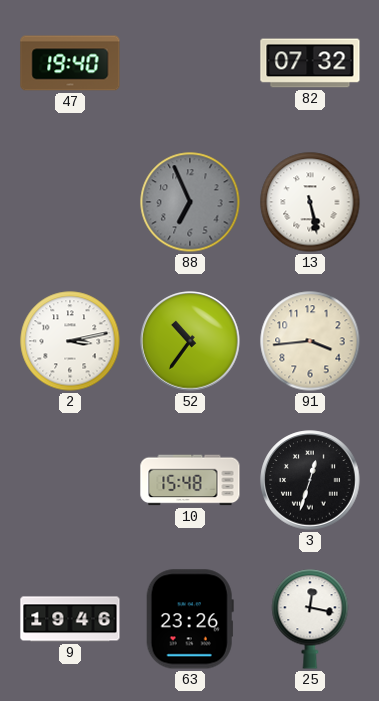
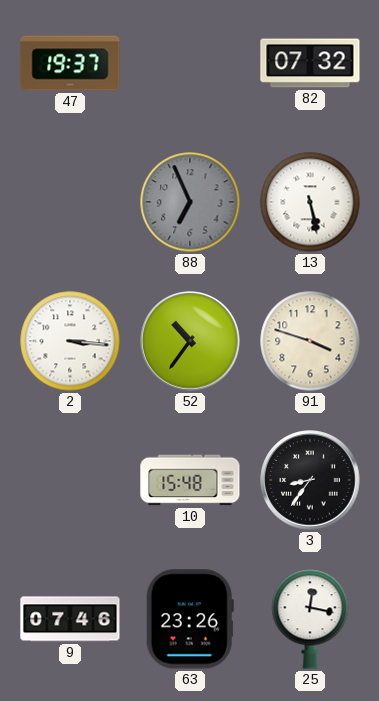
47: 19:40 -> 19:37
2: 3:13 -> 3:16
91: 3:44 -> 3:48
3: 12:33 -> 8:36
9: 19:46 -> 07:46
